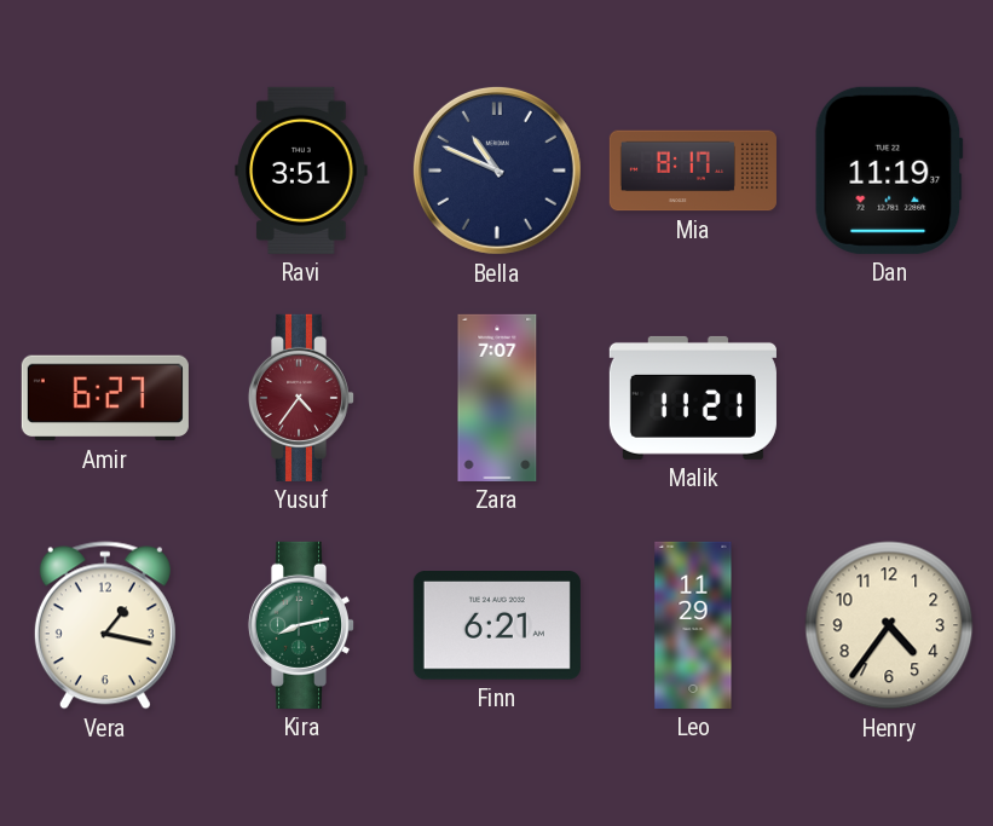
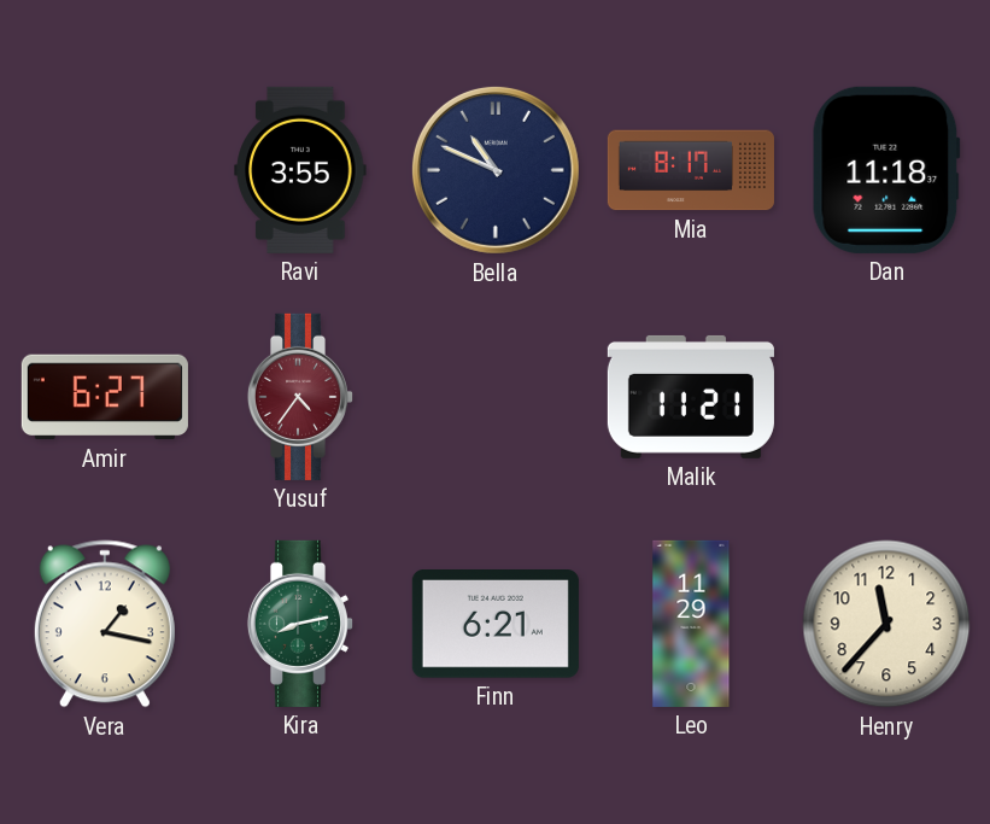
Ravi: 3:51 -> 3:55
Dan: 11:19 -> 11:18
Zara: 7:07 -> none
Henry: 4:36 -> 11:37
